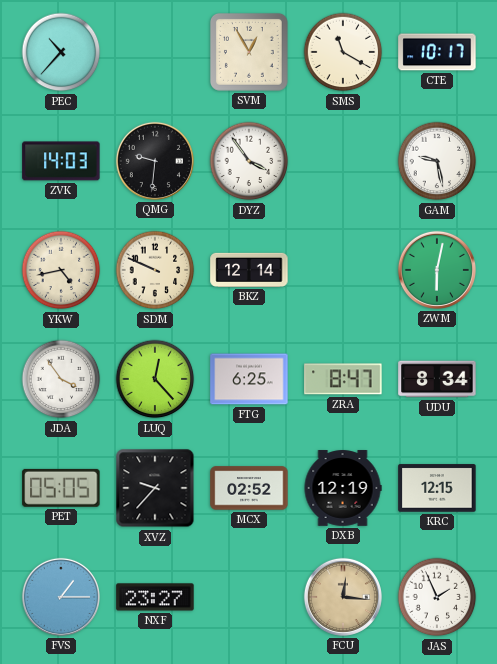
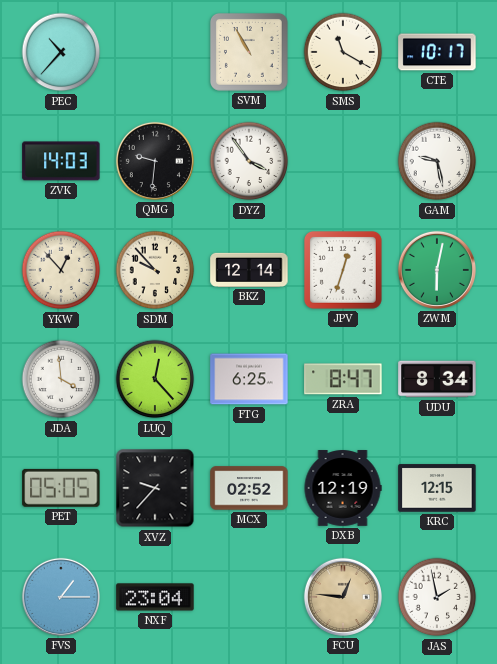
SVM: 12:55 -> 10:55
YKW: 4:43 -> 12:53
SDM: 9:49 -> 9:53
JPV: none -> 12:33
JDA: 3:54 -> 3:59
NXF: 23:27 -> 23:04
FCU: 12:16 -> 12:46
JAS: 1:56 -> 1:58
